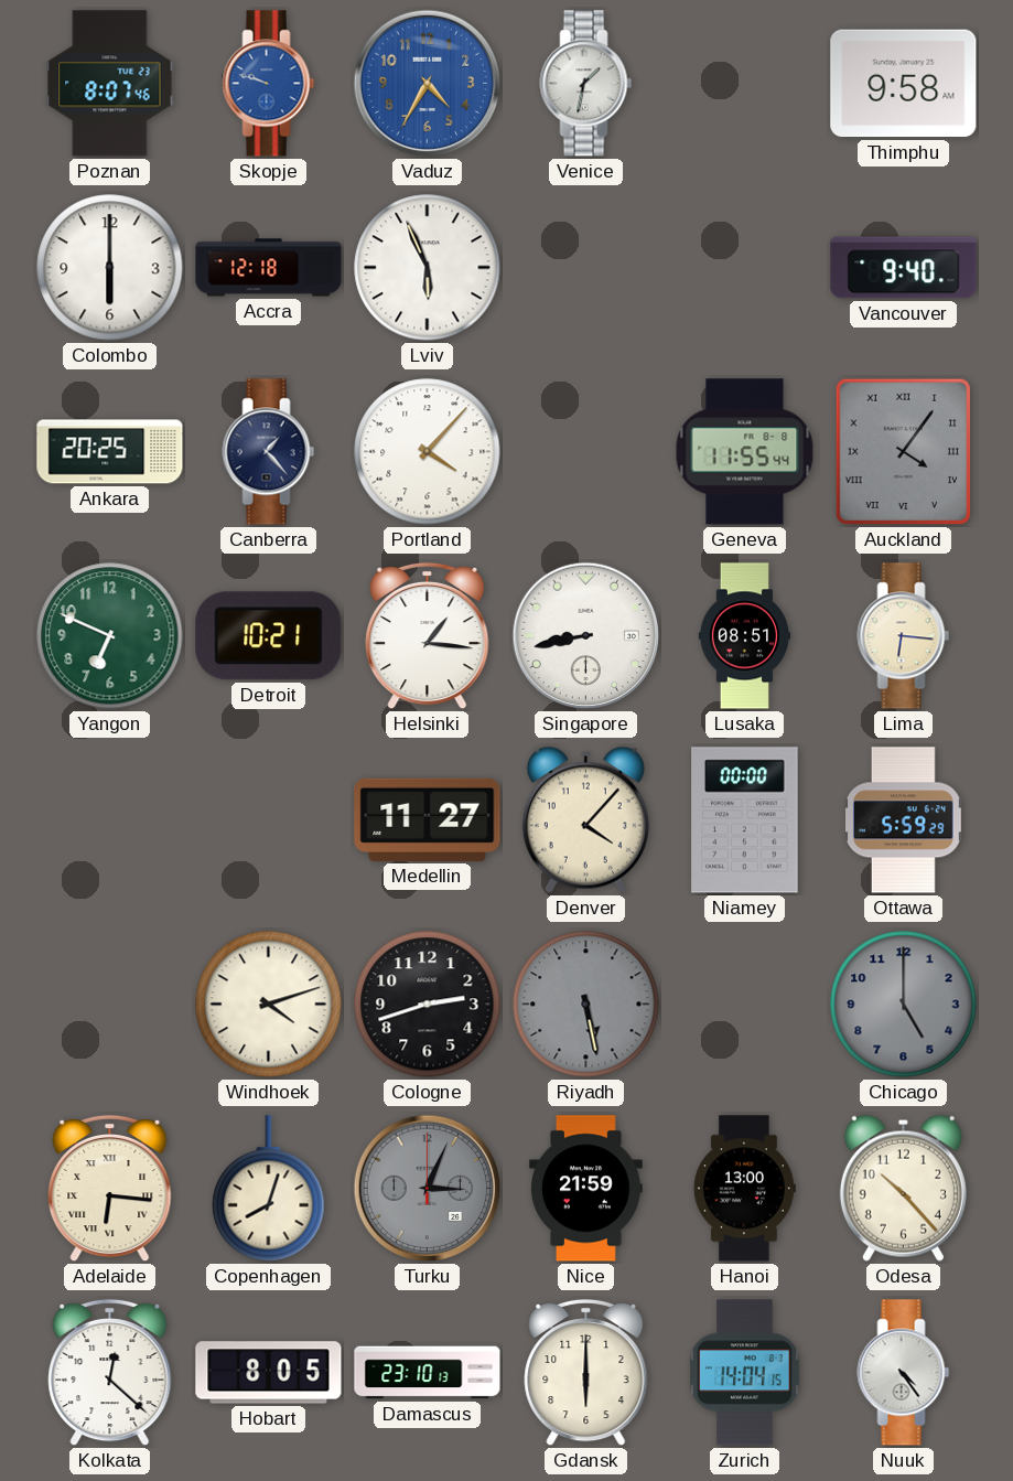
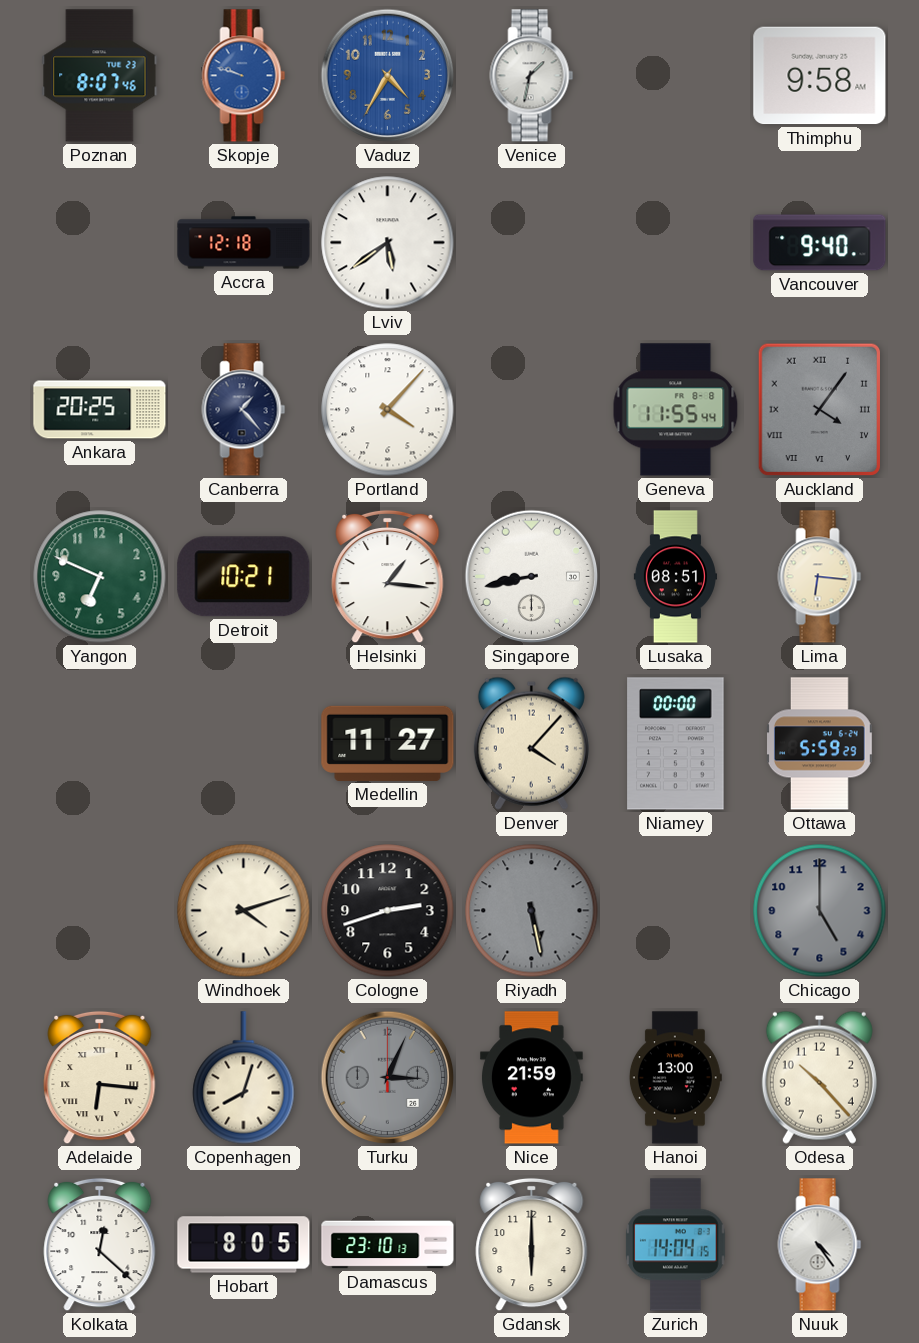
Colombo: 6:00 -> none
Lviv: 5:56 -> 5:39
